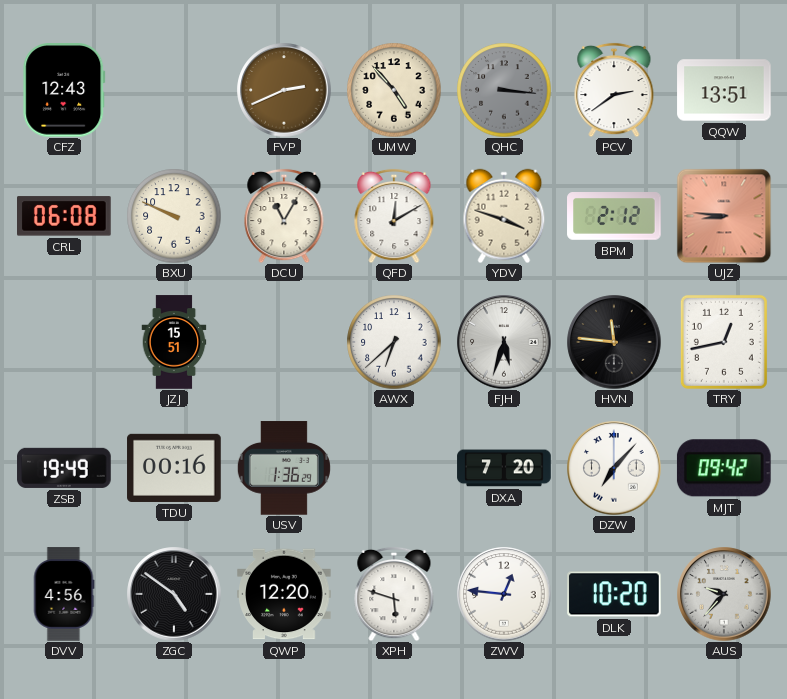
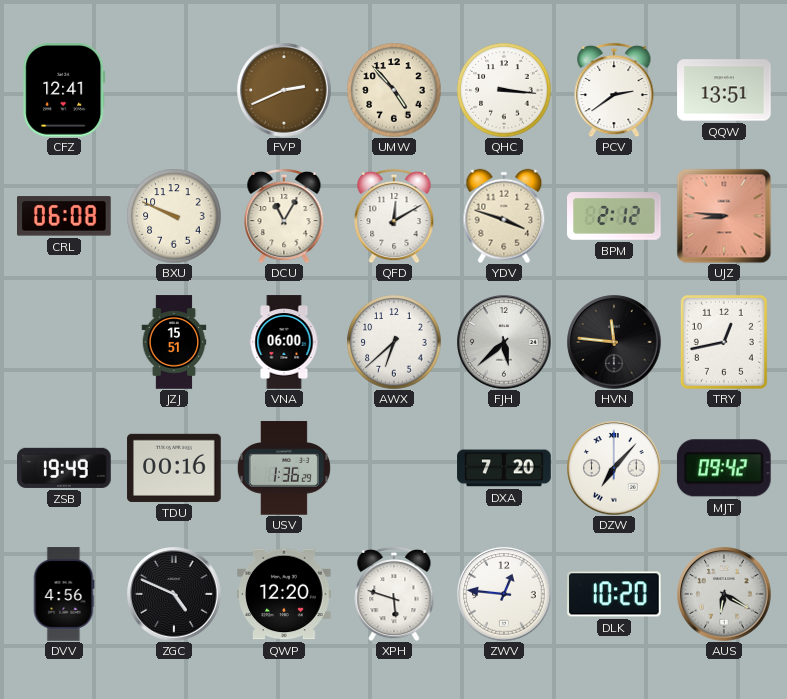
CFZ: 12:43 -> 12:41
QHC dial: grey -> white
VNA: none -> 06:00
FJH: 5:33 -> 5:38
ZGC: 4:51 -> 4:49
AUS: 9:37 -> 6:20
